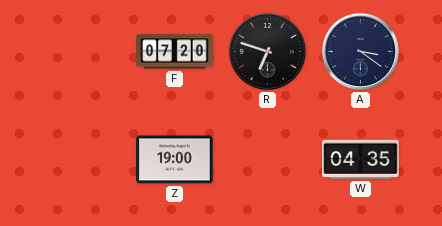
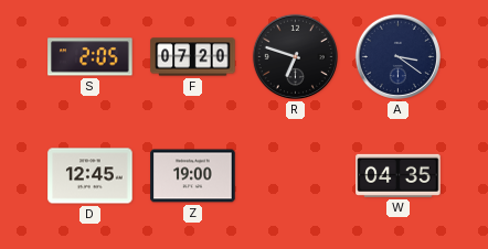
S: none -> 2:05
D: none -> 12:45
